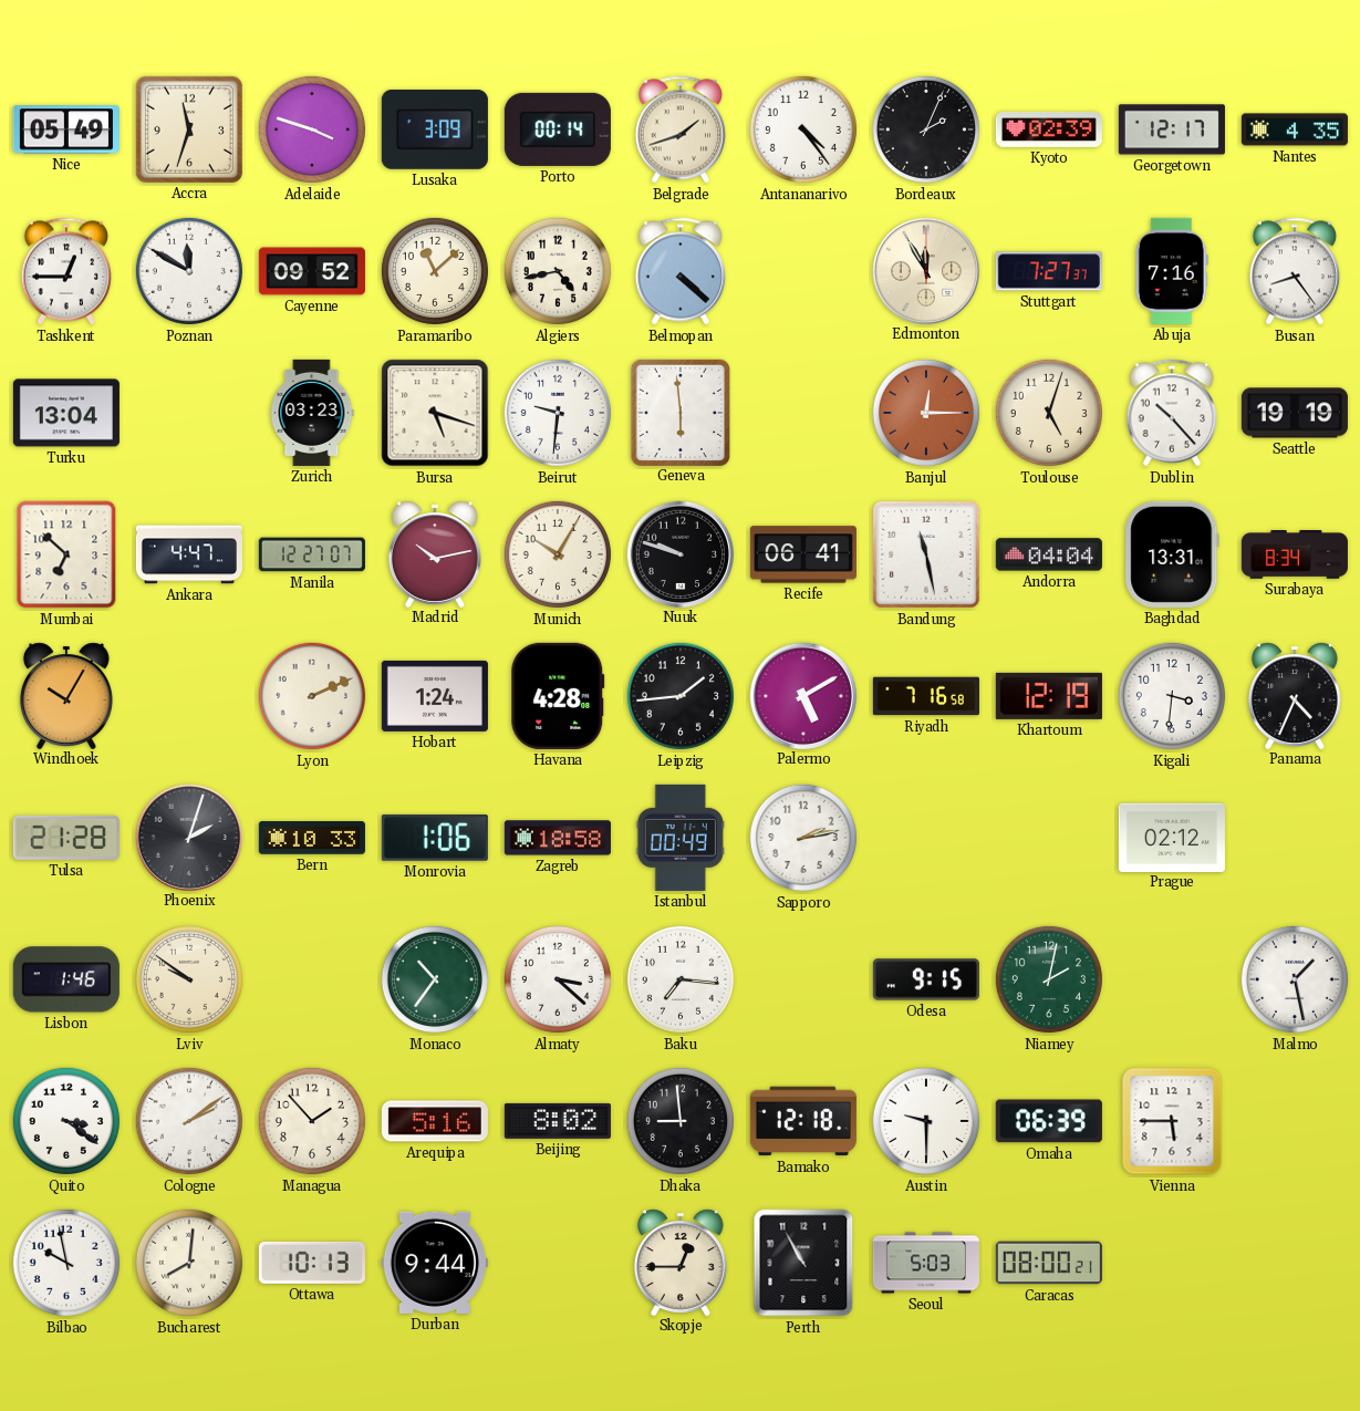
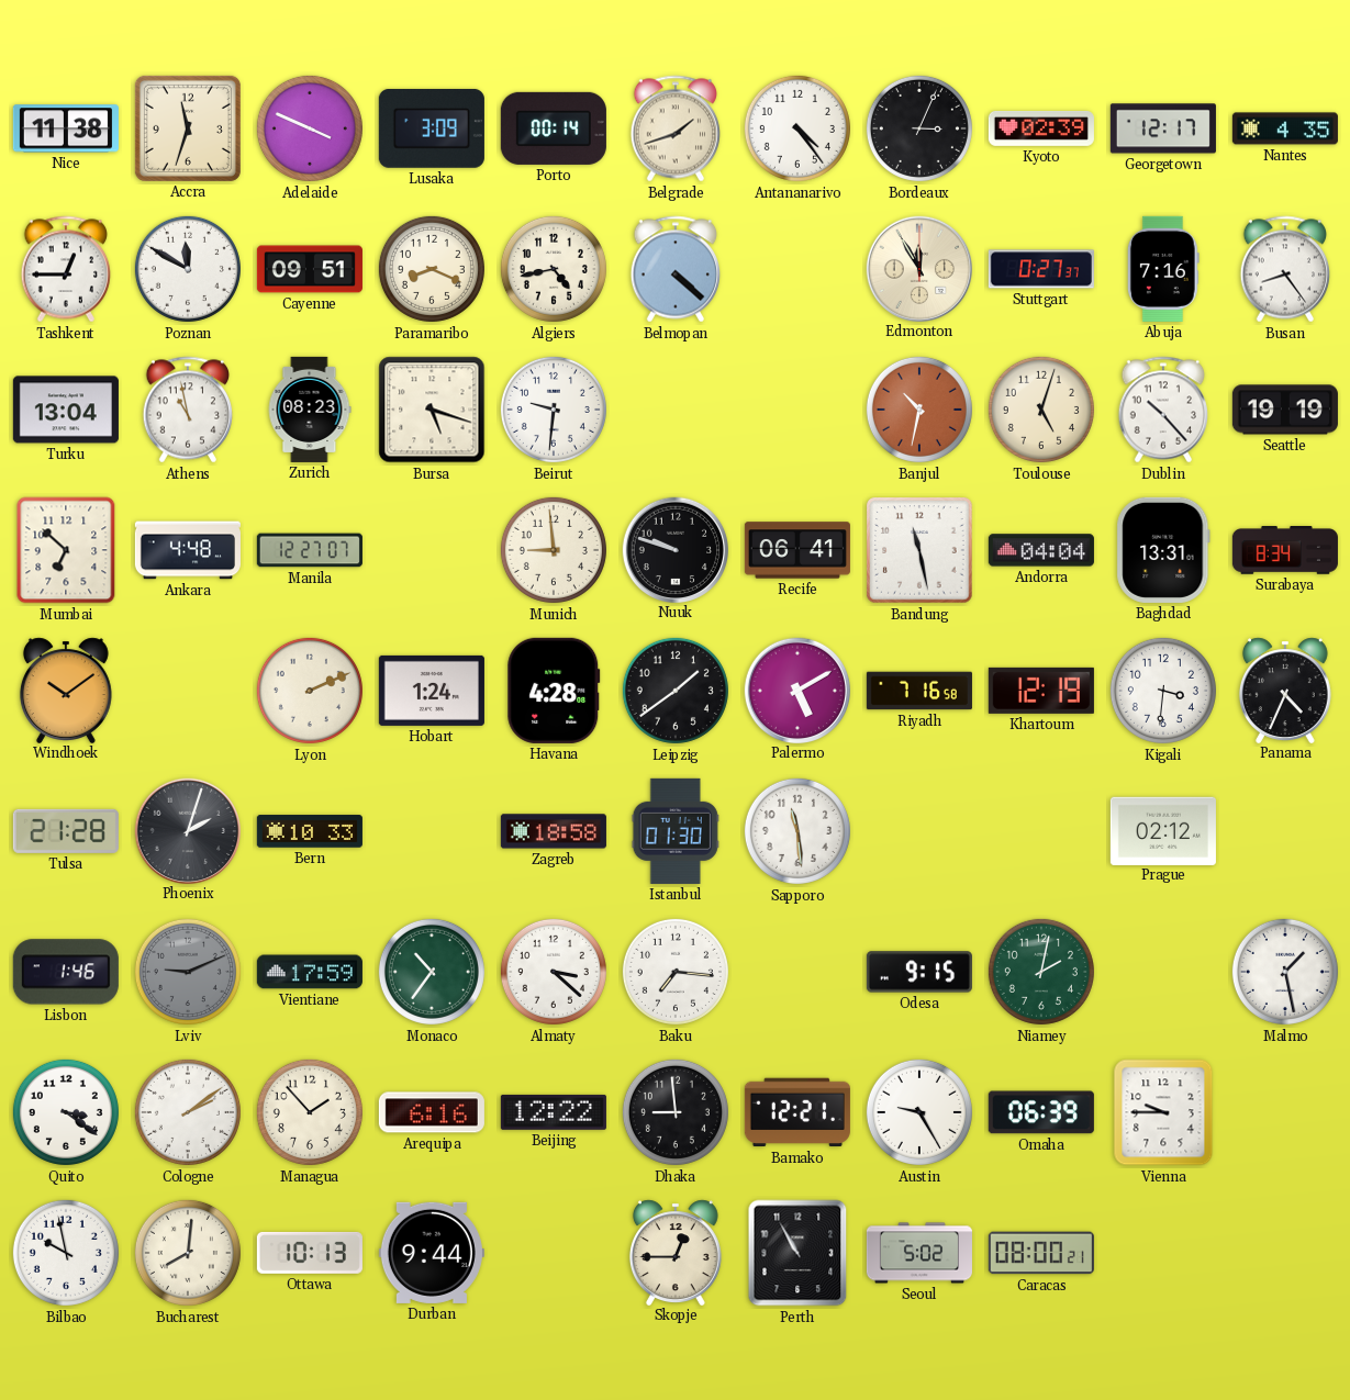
Nice: 05:49 -> 11:38
Adelaide: 3:48 -> 3:49
Bordeaux: 2:04 -> 3:04
Cayenne: 09:52 -> 09:51
Paramaribo: 11:08 -> 8:19
Stuttgart: 7:27 -> 0:27
Athens: none -> 10:58
Zurich: 03:23 -> 08:23
Geneva: 5:59 -> none
Banjul: 12:15 -> 10:32
Ankara: 4:47 -> 4:48
Madrid: 10:13 -> none
Munich: 10:05 -> 8:59
Windhoek: 10:05 -> 10:09
Leipzig: 1:44 -> 1:39
Monrovia: 1:06 -> none
Istanbul: 00:49 -> 01:30
Sapporo: 2:13 -> 11:29
Lviv: 9:51 -> 9:11
Lviv dial: cream -> grey
Vientiane: none -> 17:59
Arequipa: 5:16 -> 6:16
Beijing: 8:02 -> 12:22
Bamako: 12:18 -> 12:21
Austin: 9:30 -> 9:25
Vienna: 5:45 -> 9:45
Seoul: 5:03 -> 5:02
